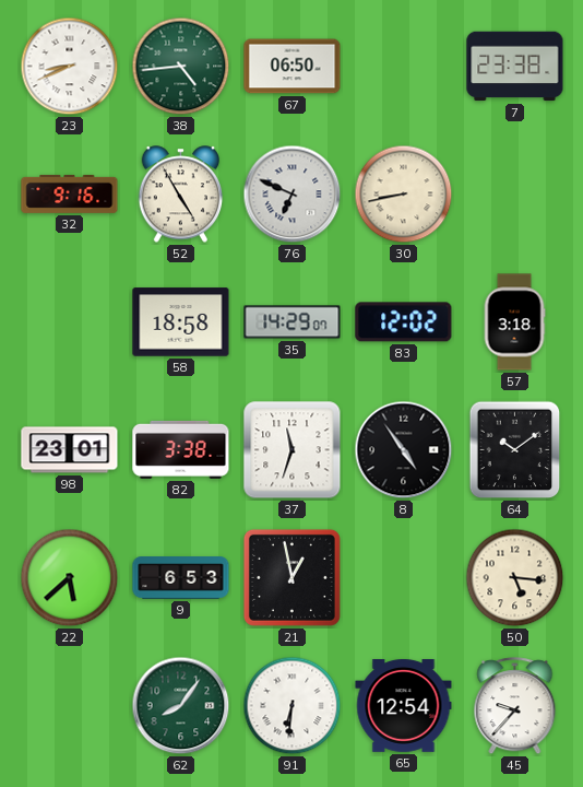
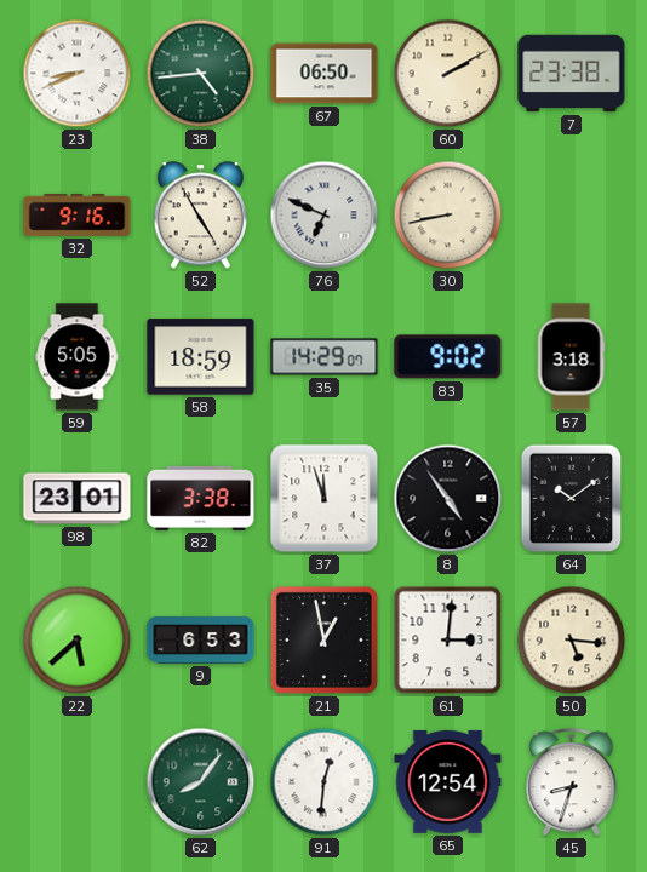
60: none -> 2:10
59: none -> 5:05
58: 18:58 -> 18:59
83: 12:02 -> 9:02
37: 11:33 -> 11:57
61: none -> 3:01
91: 6:31 -> 12:31
45: 9:37 -> 8:33
